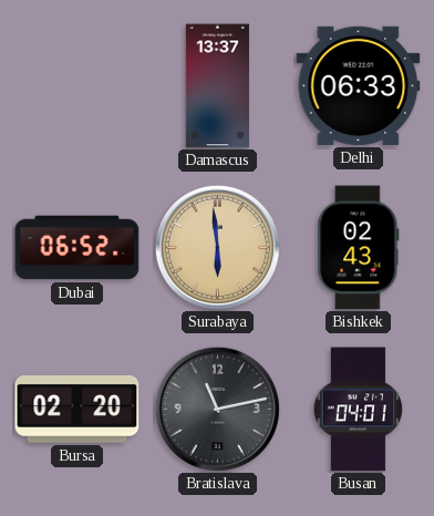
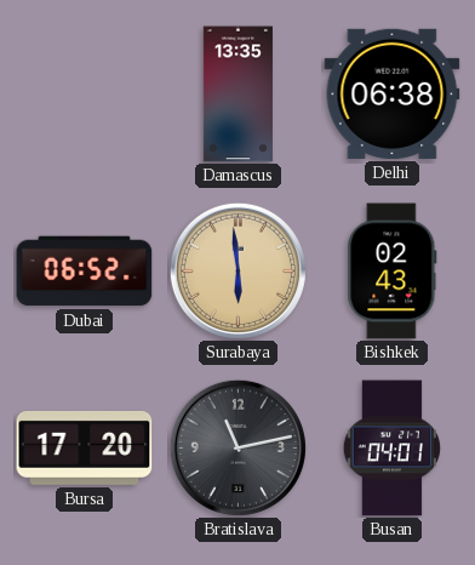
Damascus: 13:37 -> 13:35
Delhi: 06:33 -> 06:38
Bursa: 02:20 -> 17:20
